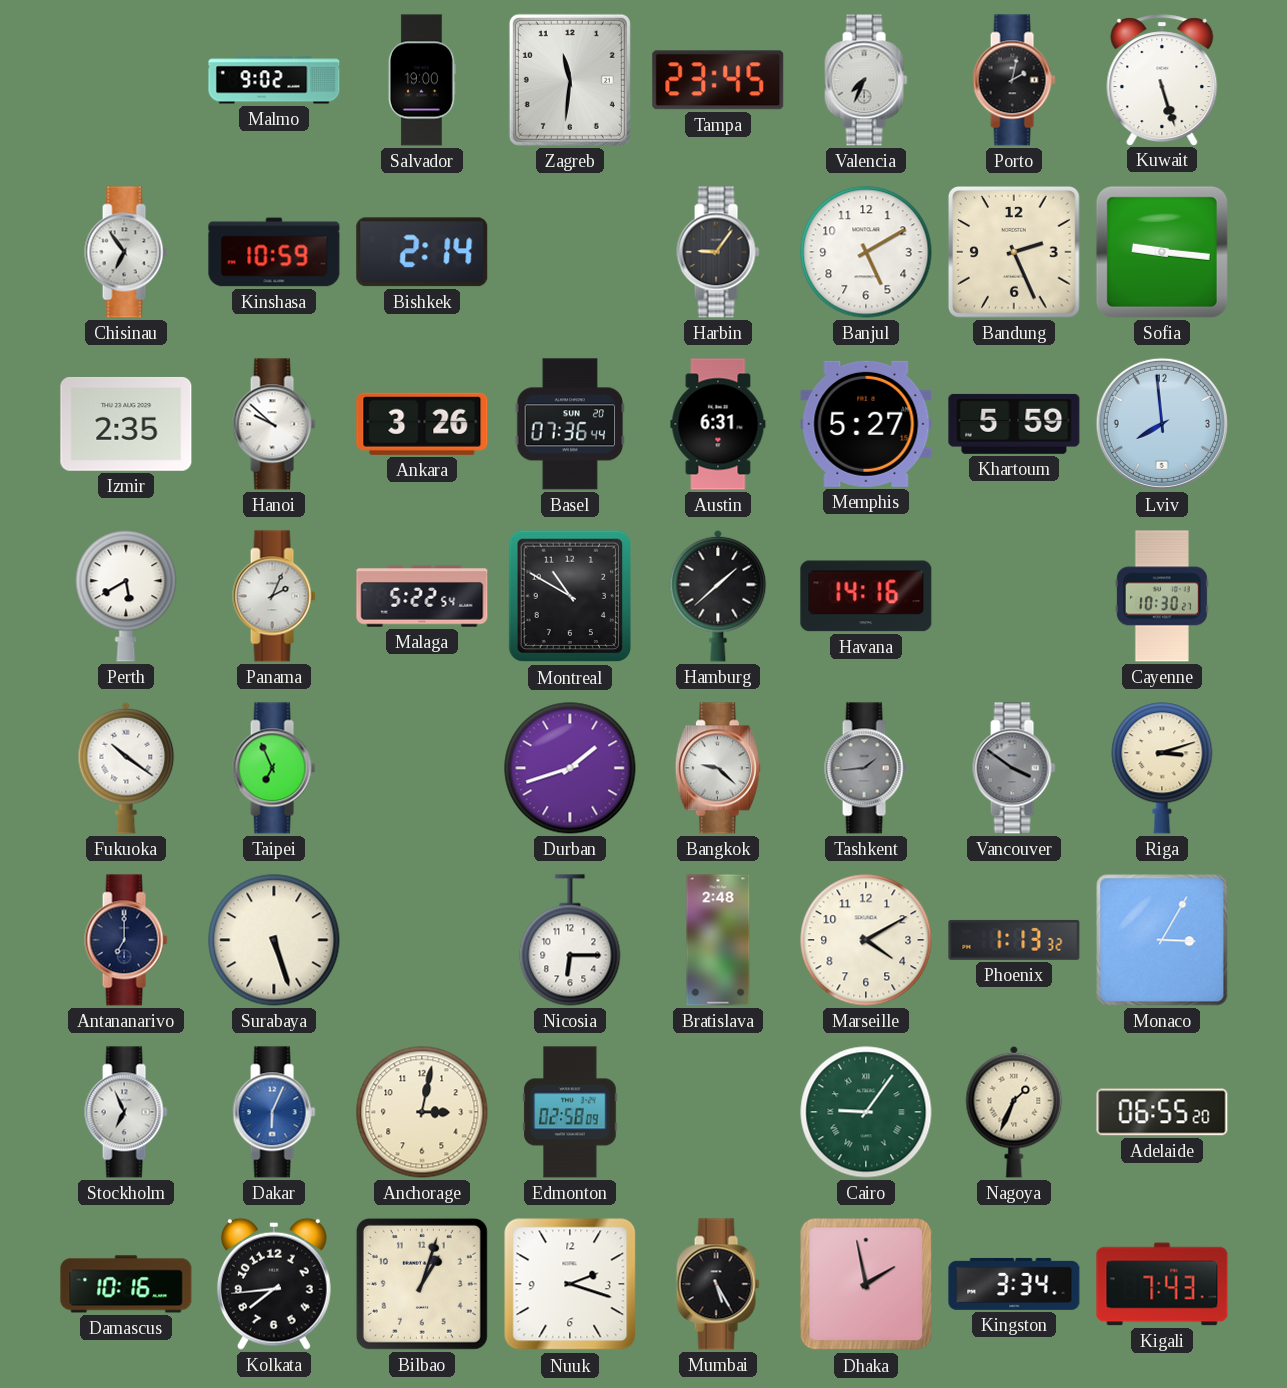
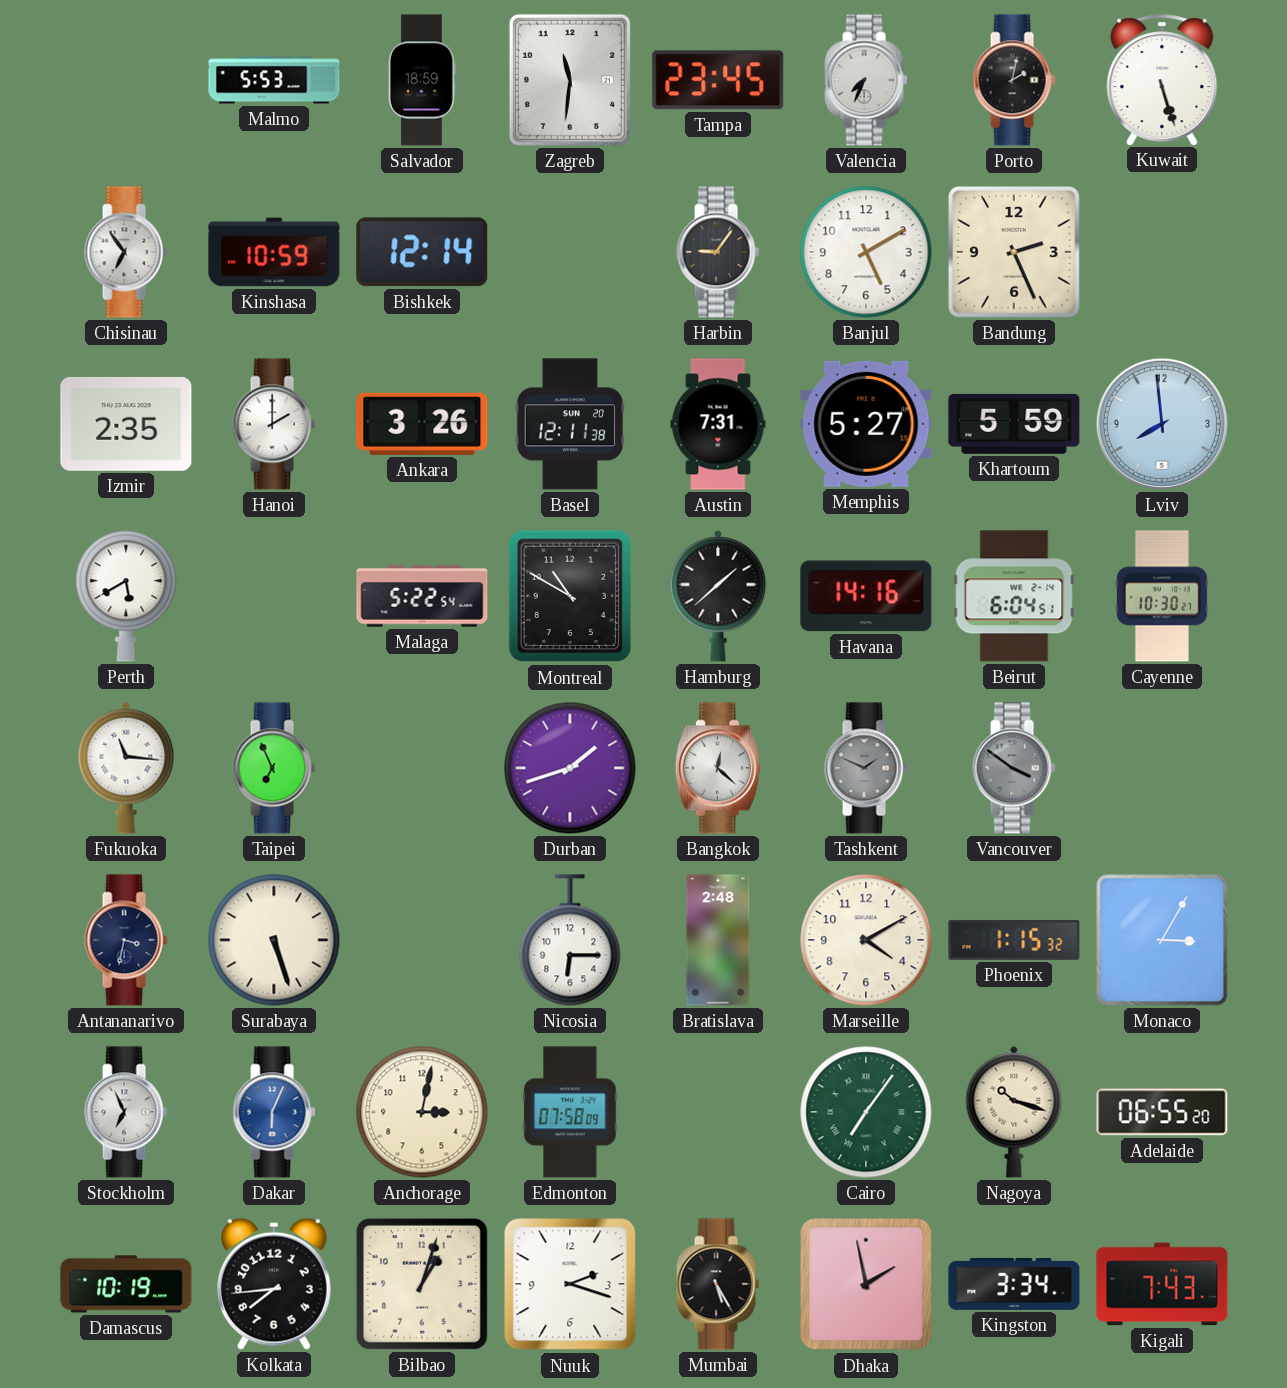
Malmo: 9:02 -> 5:53
Salvador: 19:00 -> 18:59
Bishkek: 2:14 -> 12:14
Sofia: 9:16 -> none
Hanoi: 9:52 -> 2:00
Basel: 07:36 -> 12:11
Austin: 6:31 -> 7:31
Panama: 2:04 -> none
Beirut: none -> 6:04
Fukuoka: 10:21 -> 11:16
Bangkok: 9:22 -> 12:22
Tashkent: 1:44 -> 1:49
Riga: 3:12 -> none
Antananarivo: 7:00 -> 3:32
Phoenix: 1:13 -> 1:15
Edmonton: 02:58 -> 07:58
Cairo: 9:06 -> 7:06
Nagoya: 1:34 -> 10:18
Damascus: 10:16 -> 10:19
